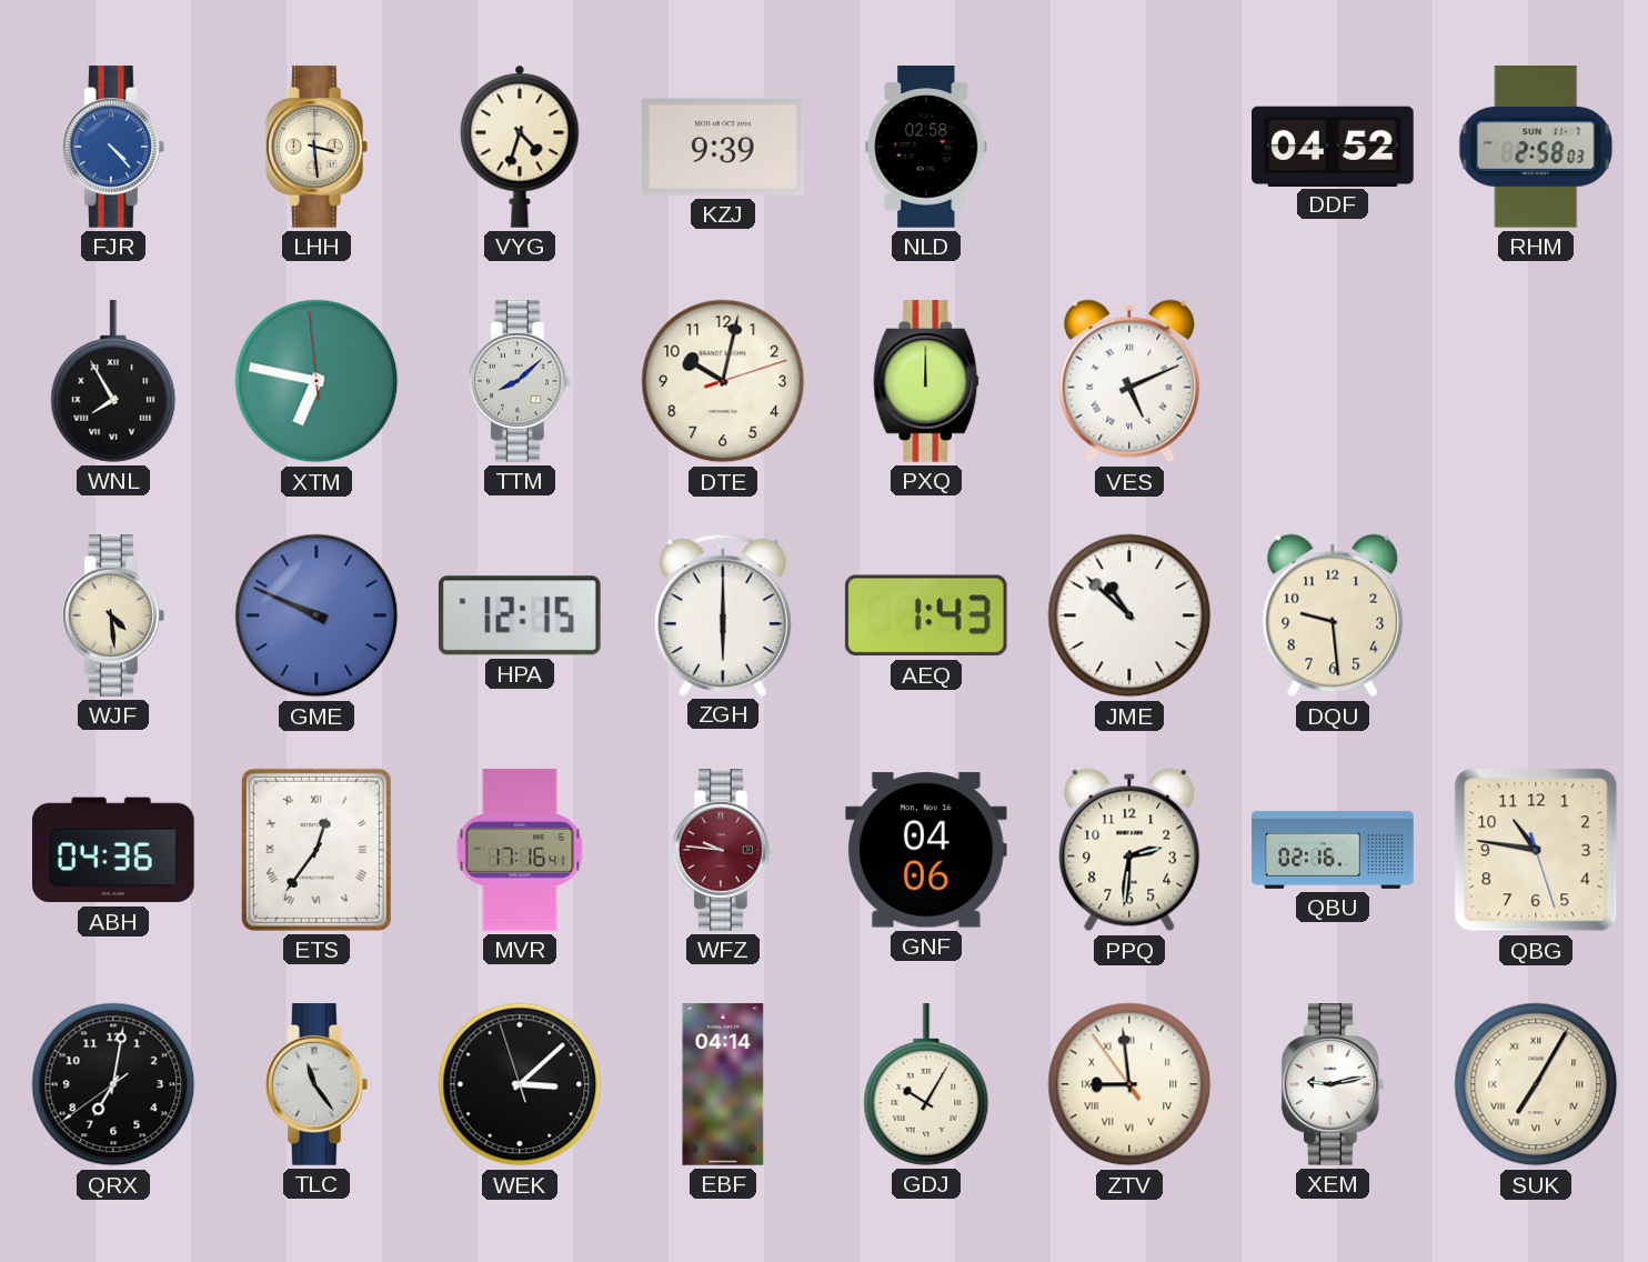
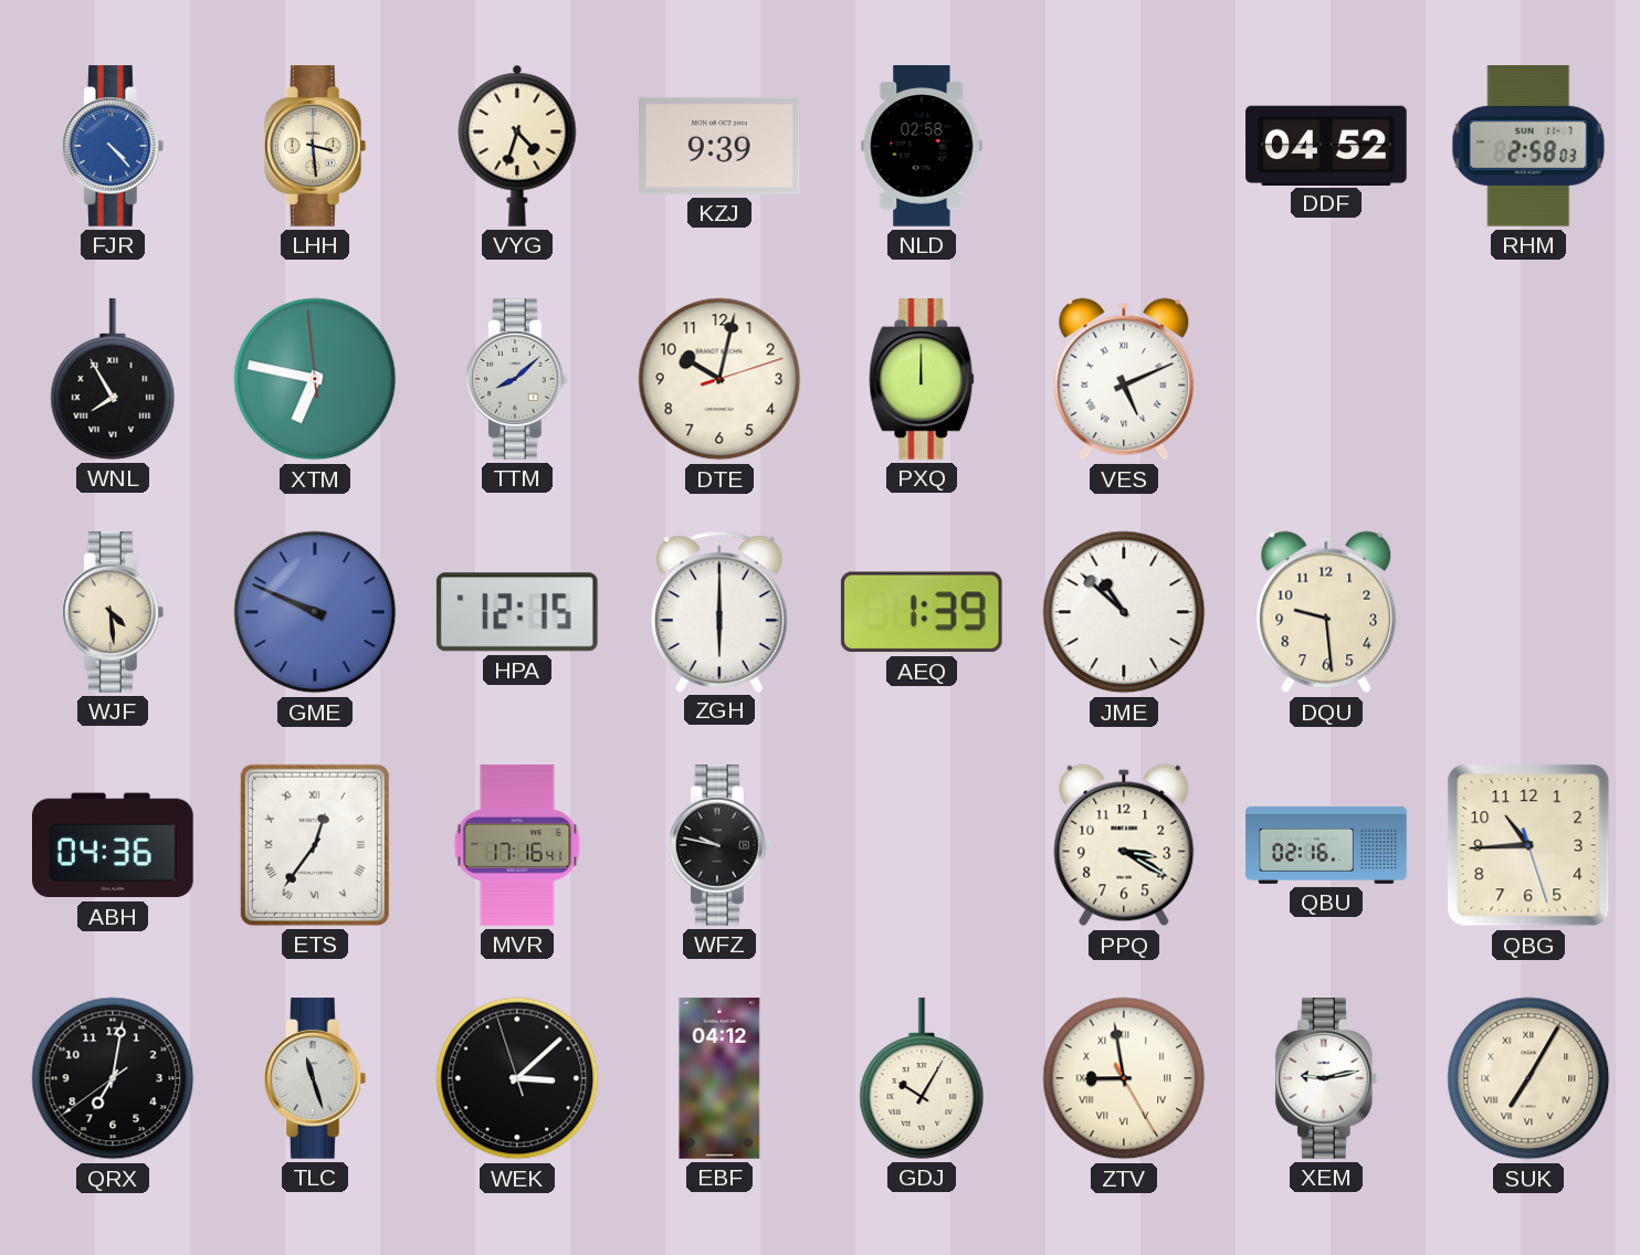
AEQ: 1:43 -> 1:39
WFZ: 9:46 -> 9:47
WFZ dial: burgundy -> black
GNF: 04:06 -> none
PPQ: 2:31 -> 3:20
QBG: 10:46 -> 10:44
TLC: 11:24 -> 11:27
EBF: 04:14 -> 04:12
ZTV: 8:58:54 -> 8:58:25
